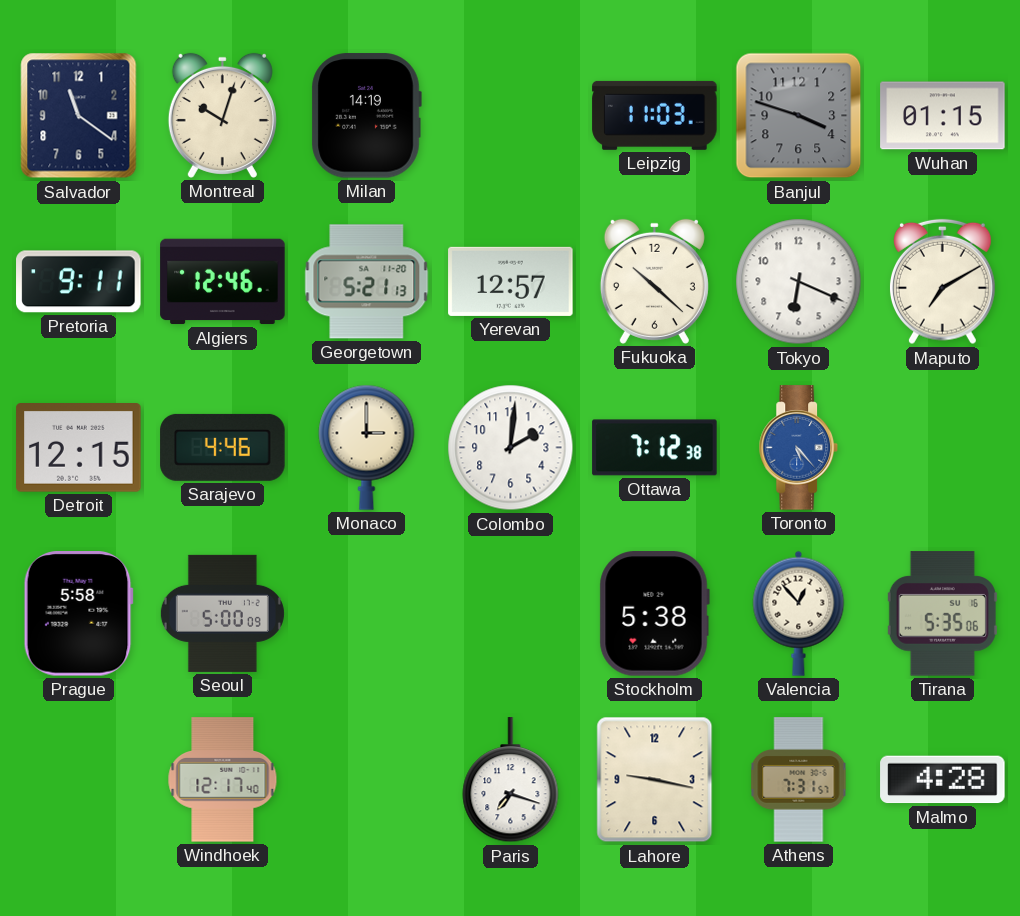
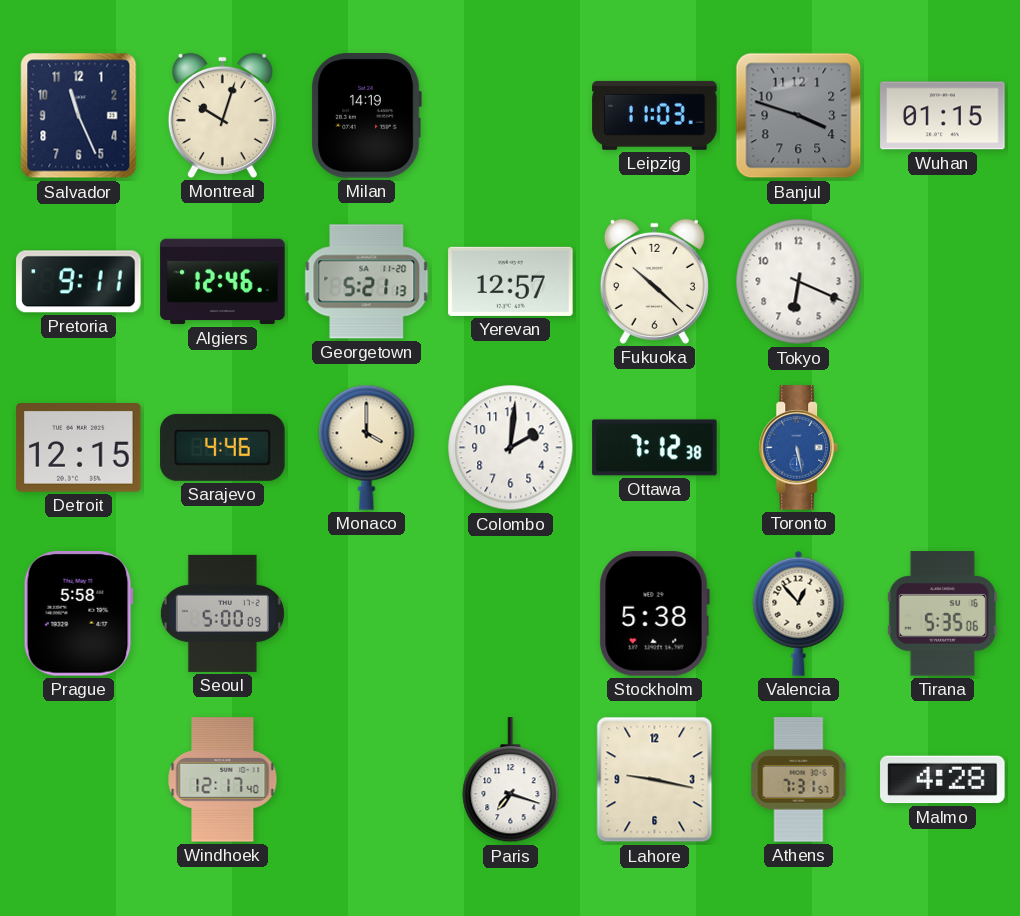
Salvador: 11:21 -> 11:26
Maputo: 7:10 -> none
Monaco: 3:00 -> 4:00
Toronto: 5:23 -> 5:28
